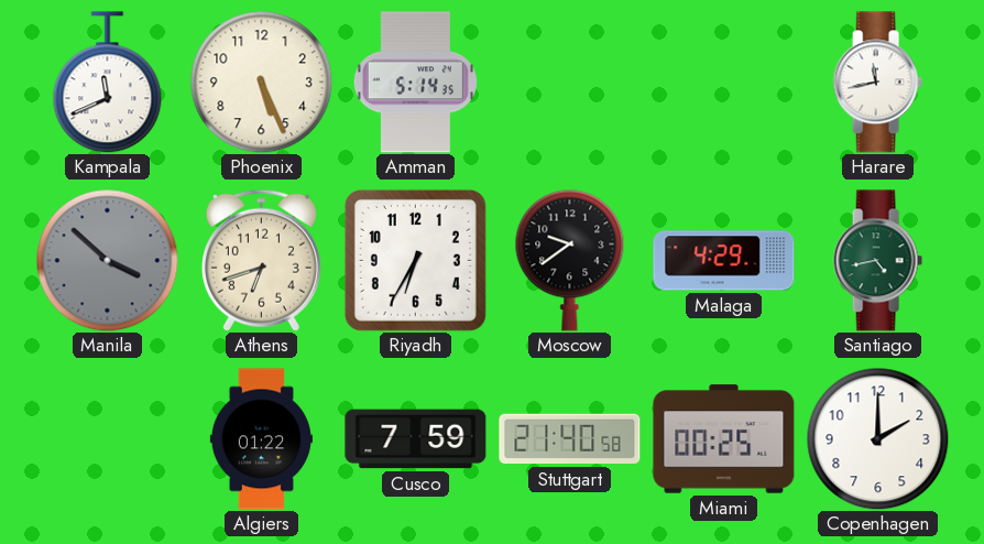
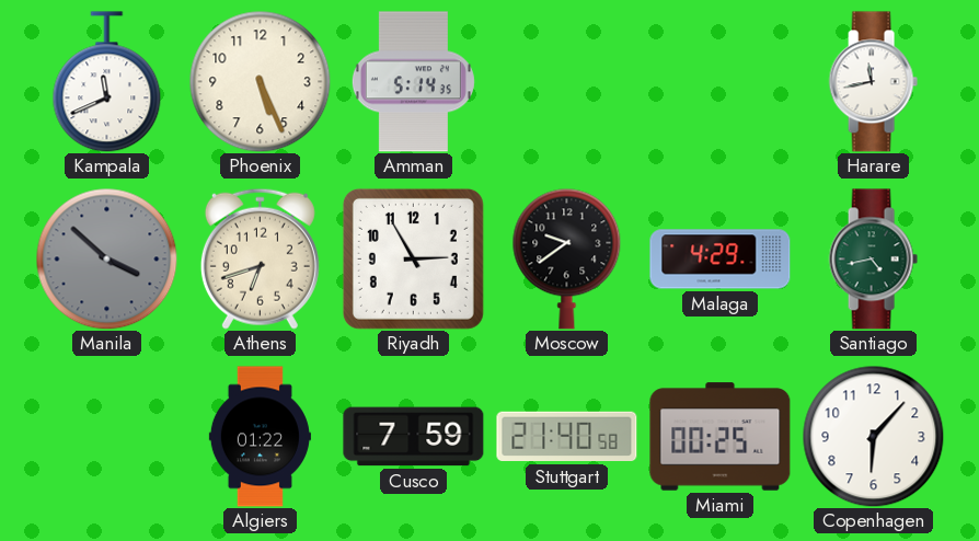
Riyadh: 6:35 -> 2:55
Copenhagen: 2:00 -> 6:07
